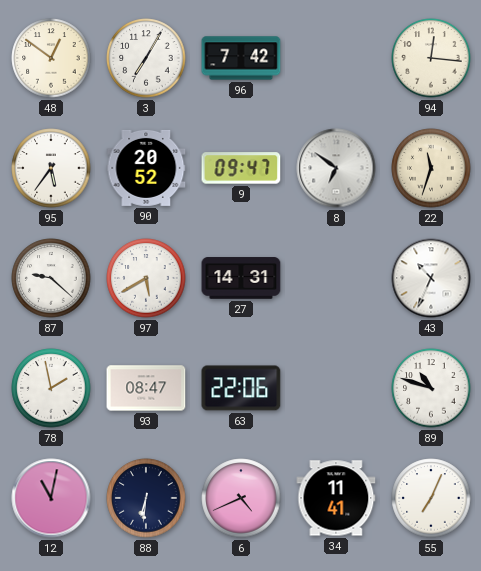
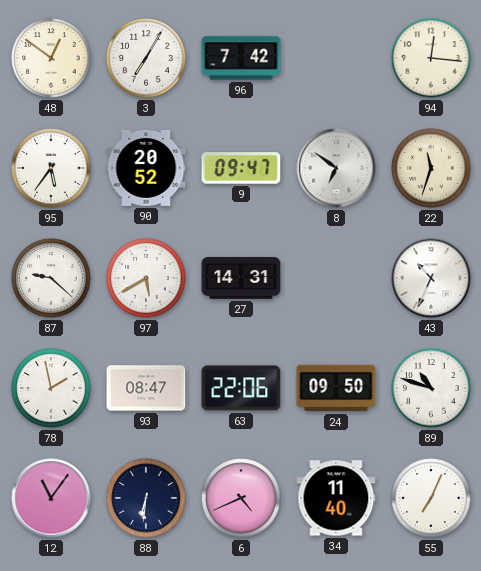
24: none -> 09:50
12: 11:02 -> 11:06
34: 11:41 -> 11:40
